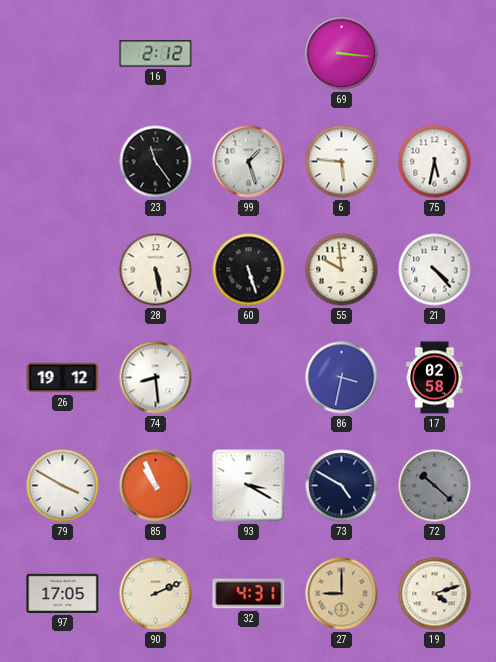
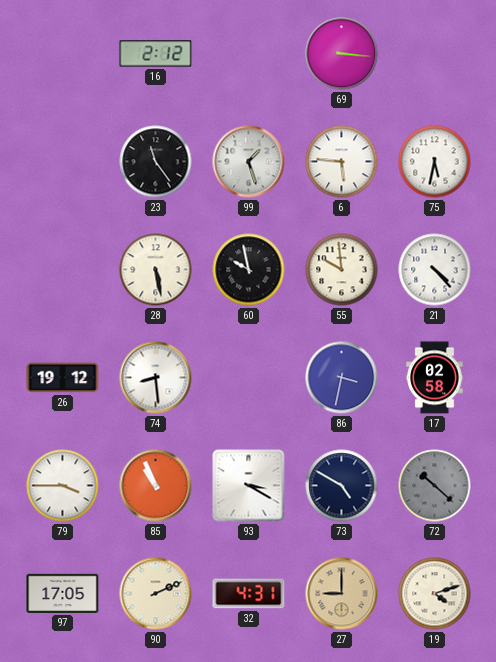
60: 5:27 -> 9:58
79: 3:50 -> 3:45
